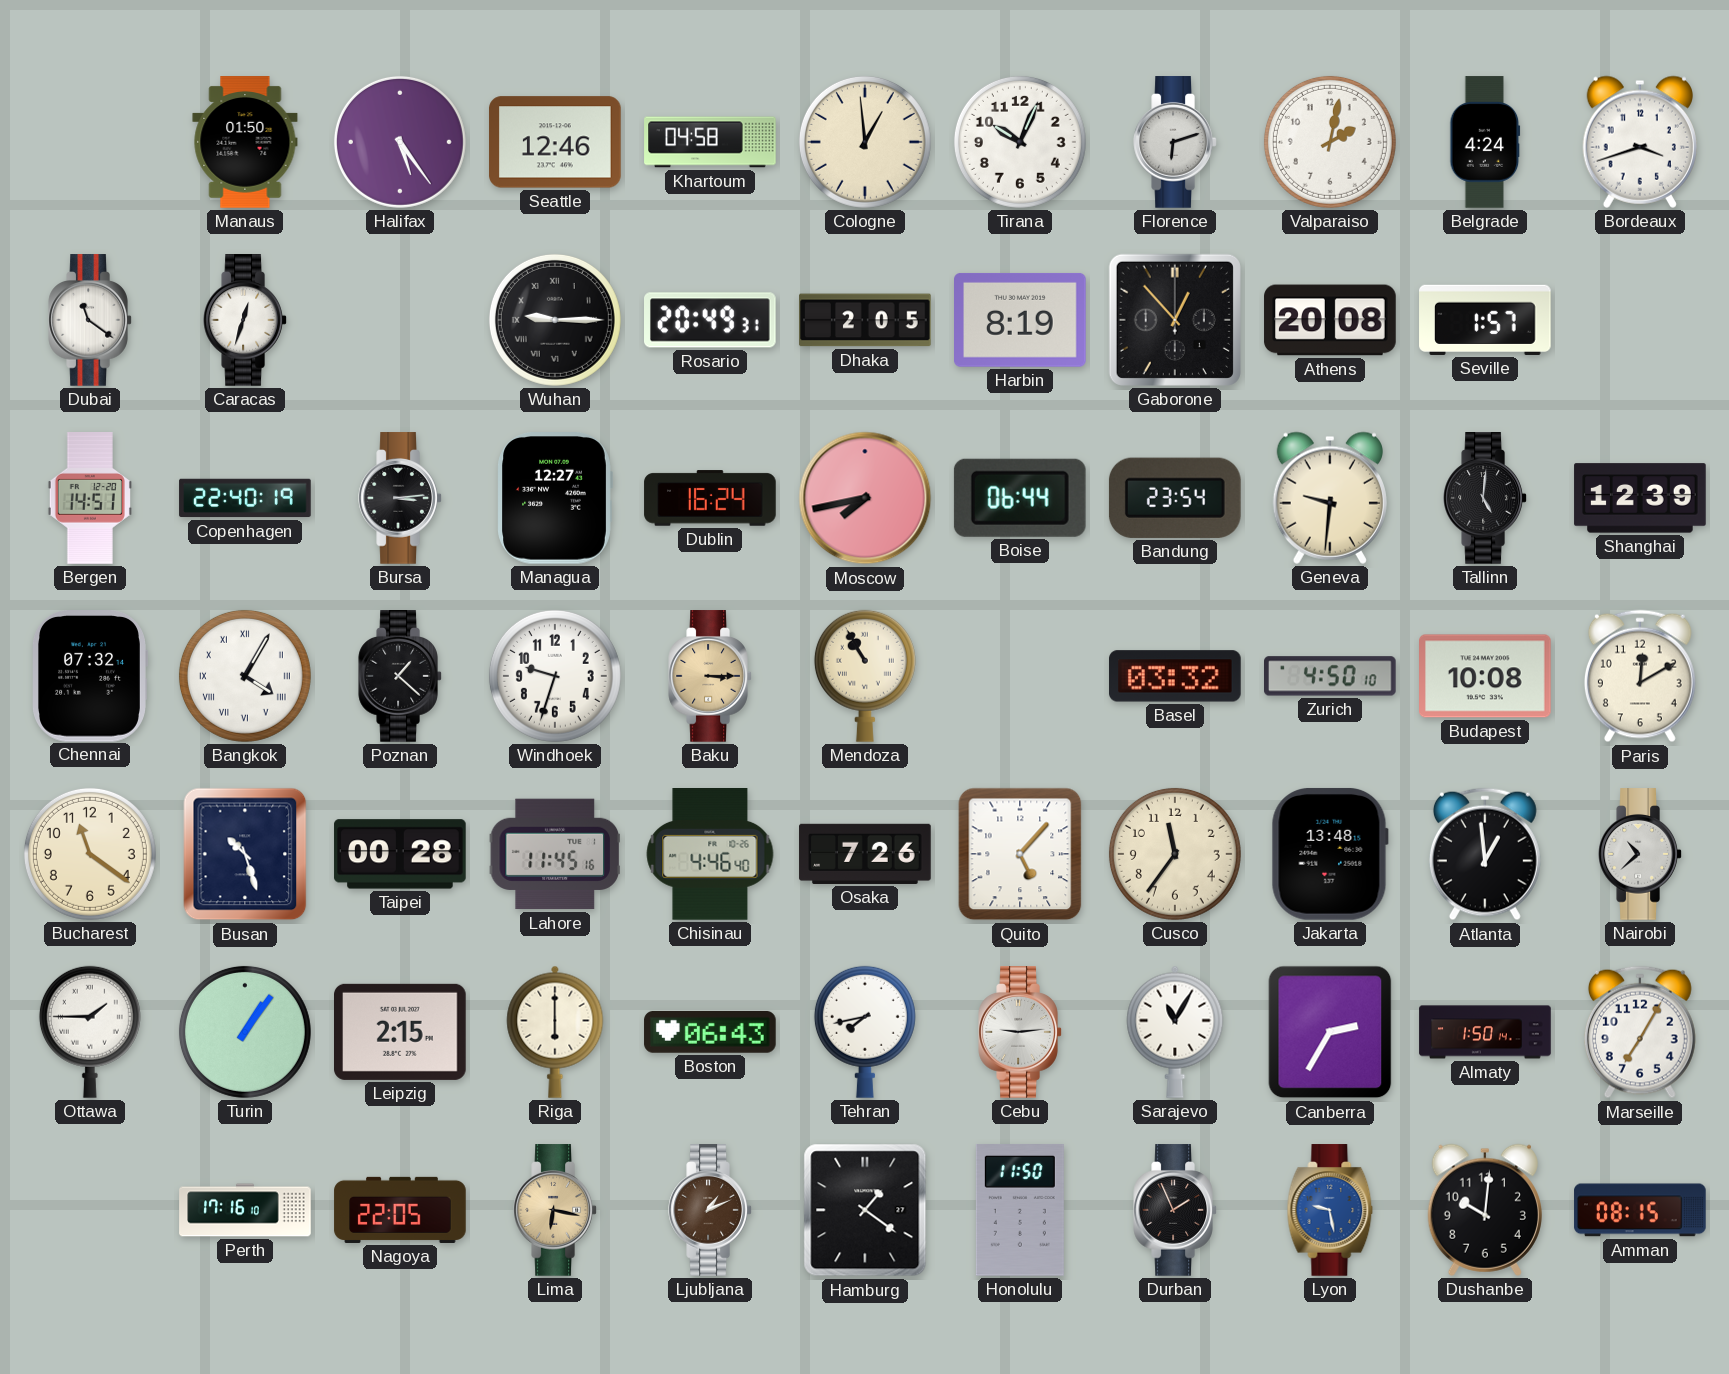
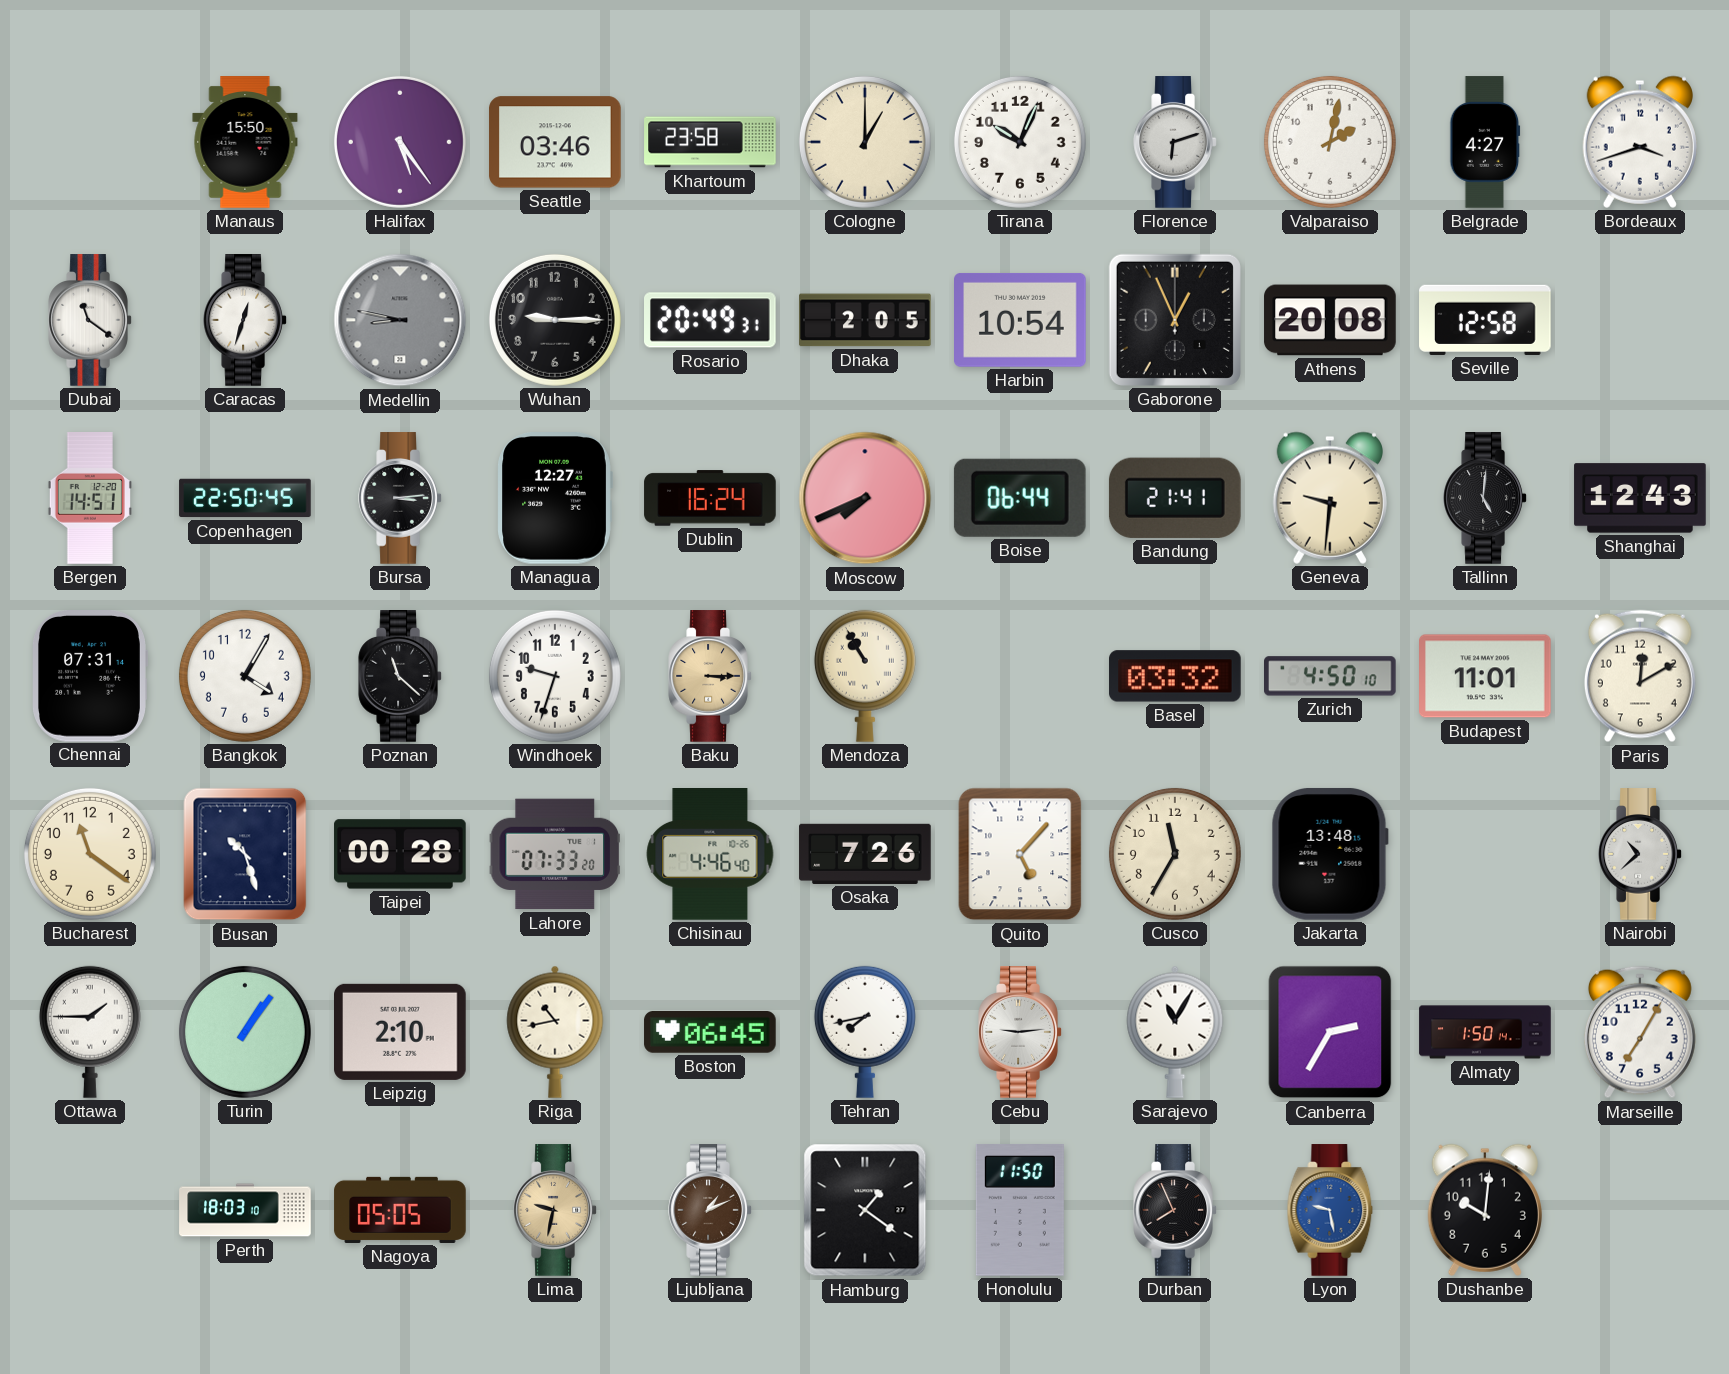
Manaus: 01:50 -> 15:50
Seattle: 12:46 -> 03:46
Khartoum: 04:58 -> 23:58
Cologne: 12:59 -> 1:00
Belgrade: 4:24 -> 4:27
Medellin: none -> 8:47
Wuhan numerals: Roman -> Arabic
Harbin: 8:19 -> 10:54
Gaborone: 12:53 -> 12:56
Seville: 1:57 -> 12:58
Copenhagen: 22:40 -> 22:50
Moscow: 7:43 -> 7:41
Bandung: 23:54 -> 21:41
Shanghai: 12:39 -> 12:43
Chennai: 07:32 -> 07:31
Bangkok numerals: Roman -> Arabic
Poznan: 1:22 -> 11:22
Budapest: 10:08 -> 11:01
Lahore: 11:45 -> 07:33
Cusco: 11:36 -> 11:35
Atlanta: 12:59 -> none
Leipzig: 2:15 -> 2:10
Riga: 6:00 -> 10:43
Boston: 06:43 -> 06:45
Perth: 17:16 -> 18:03
Nagoya: 22:05 -> 05:05
Lima: 6:17 -> 9:32
Durban: 1:56 -> 7:56
Amman: 08:15 -> none
